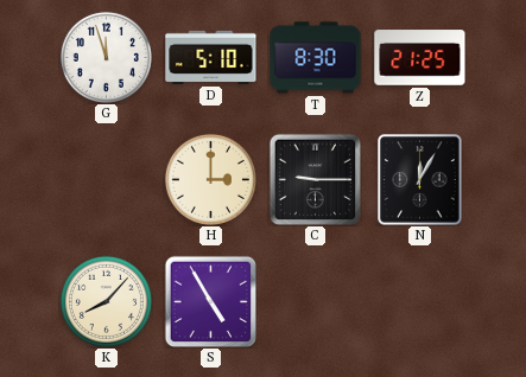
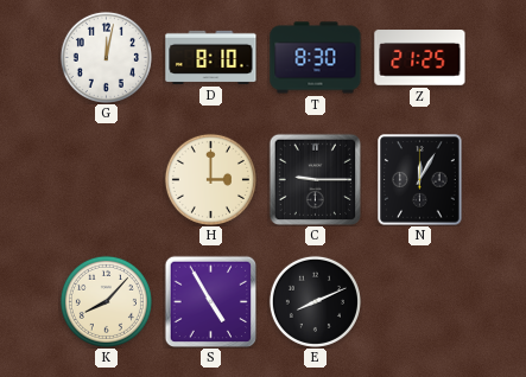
G: 11:57 -> 12:02
D: 5:10 -> 8:10
E: none -> 8:11
